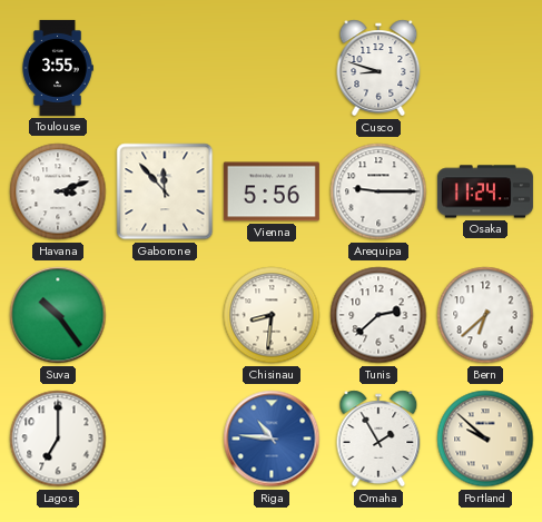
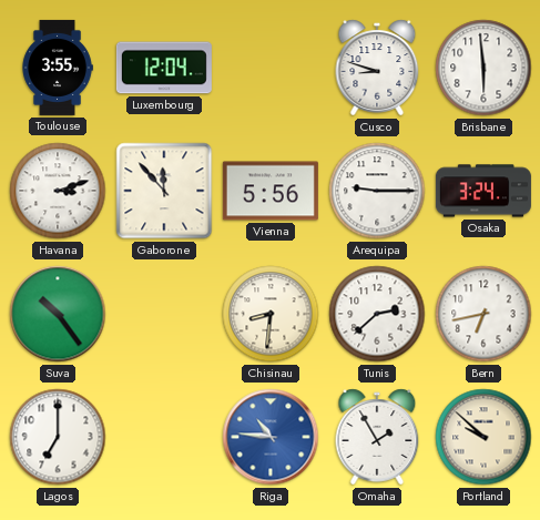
Luxembourg: none -> 12:04
Brisbane: none -> 5:59
Osaka: 11:24 -> 3:24
Bern: 6:38 -> 6:43
